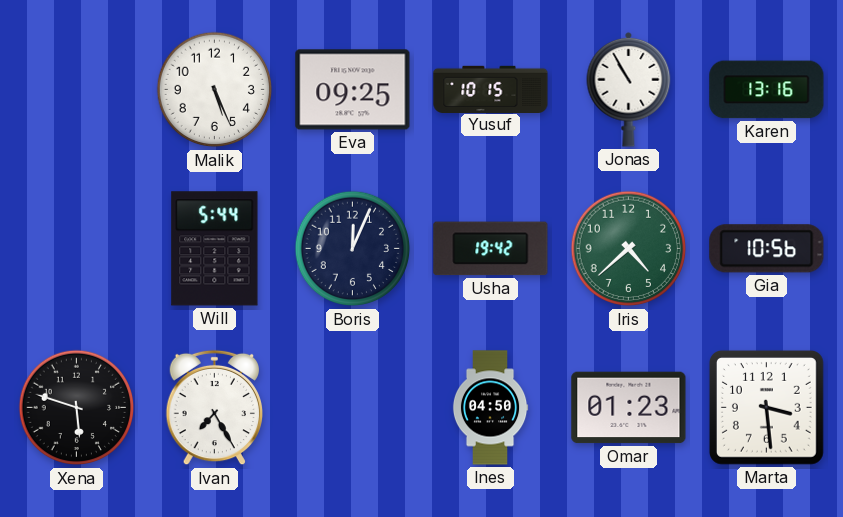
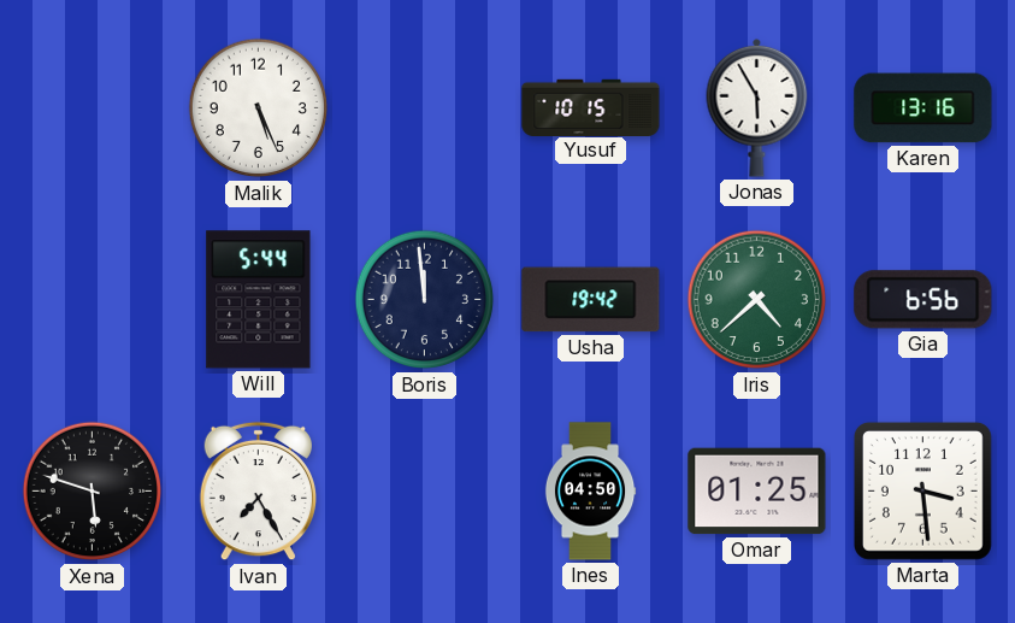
Eva: 09:25 -> none
Jonas: 10:55 -> 5:55
Boris: 12:04 -> 11:59
Gia: 10:56 -> 6:56
Omar: 01:23 -> 01:25
